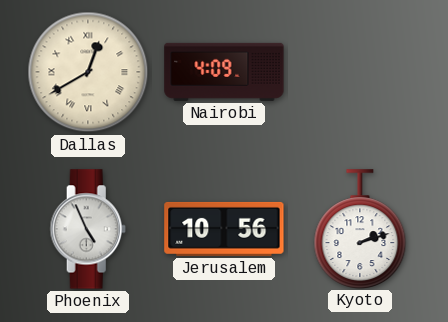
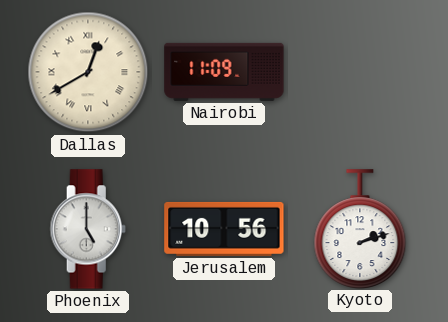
Nairobi: 4:09 -> 11:09
Phoenix: 4:56 -> 5:00
